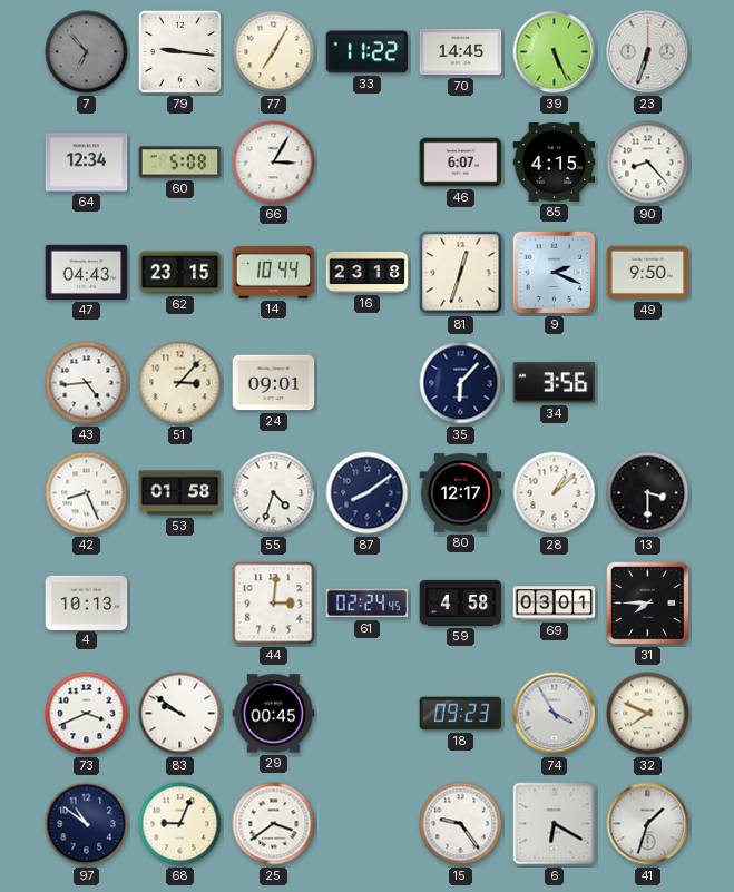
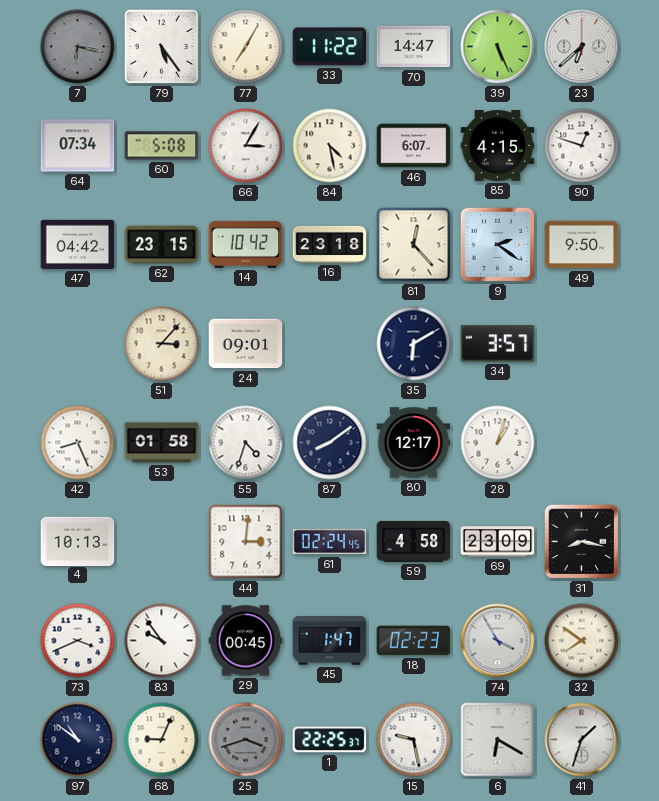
7: 6:53 -> 6:17
79: 9:16 -> 5:24
70: 14:45 -> 14:47
23: 6:33 -> 6:38
64: 12:34 -> 07:34
84: none -> 4:28
90: 8:23 -> 12:48
47: 04:43 -> 04:42
14: 10:44 -> 10:42
81: 12:33 -> 12:23
9: 2:19 -> 2:21
43: 4:44 -> none
35: 6:07 -> 6:10
34: 3:56 -> 3:57
28: 1:08 -> 1:03
13: 3:30 -> none
69: 03:01 -> 23:09
31: 7:45 -> 8:17
83: 9:51 -> 9:54
45: none -> 1:47
18: 09:23 -> 02:23
32: 7:49 -> 7:51
25: 3:39 -> 3:42
25 dial: white -> grey
1: none -> 22:25
15: 9:24 -> 9:28
